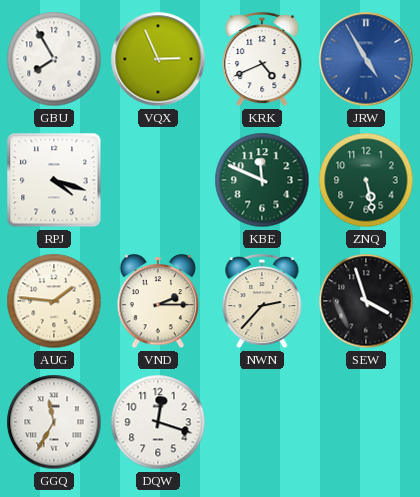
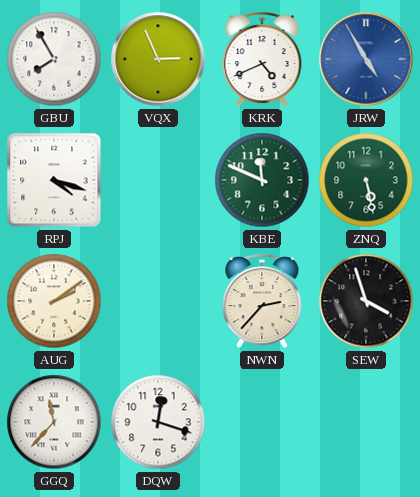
AUG: 1:46 -> 2:09
VND: 2:15 -> none
GGQ: 11:35 -> 11:37
